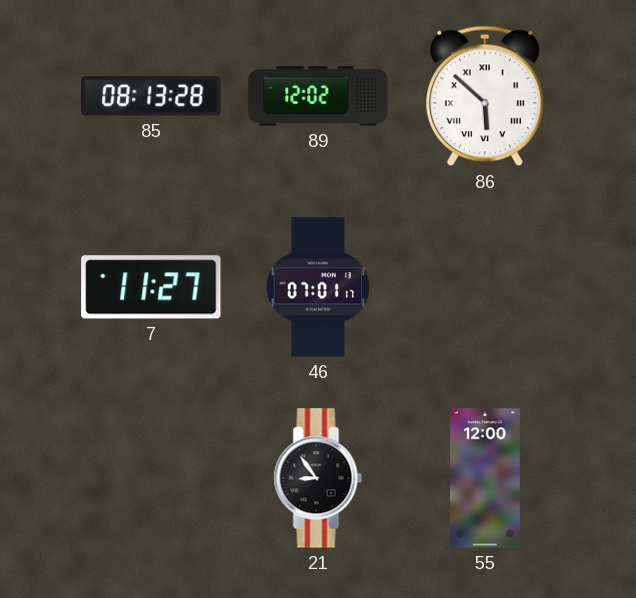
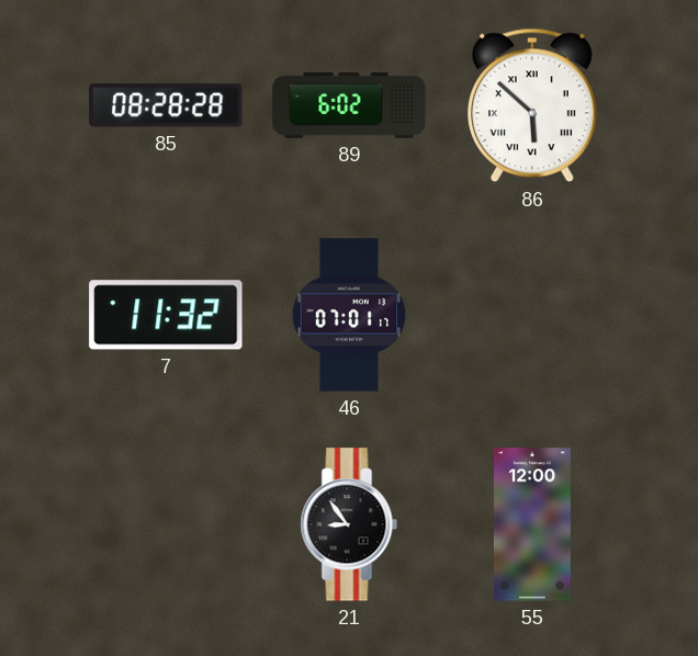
85: 08:13 -> 08:28
89: 12:02 -> 6:02
7: 11:27 -> 11:32
